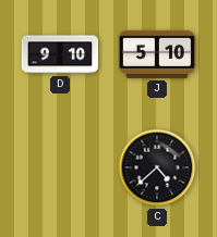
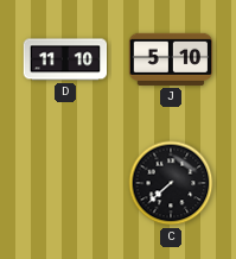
D: 9:10 -> 11:10
C: 4:38 -> 7:38
